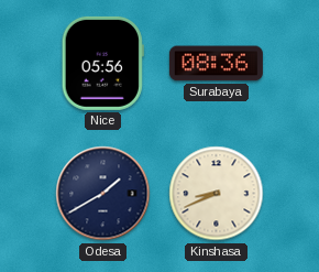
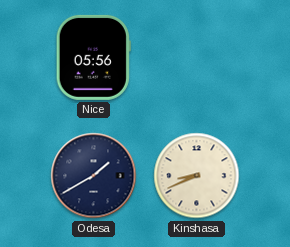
Surabaya: 08:36 -> none
